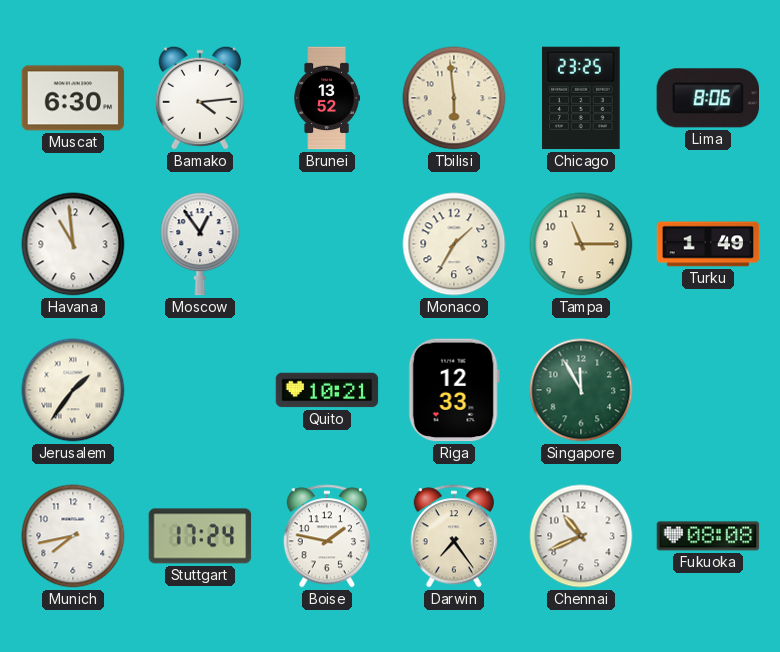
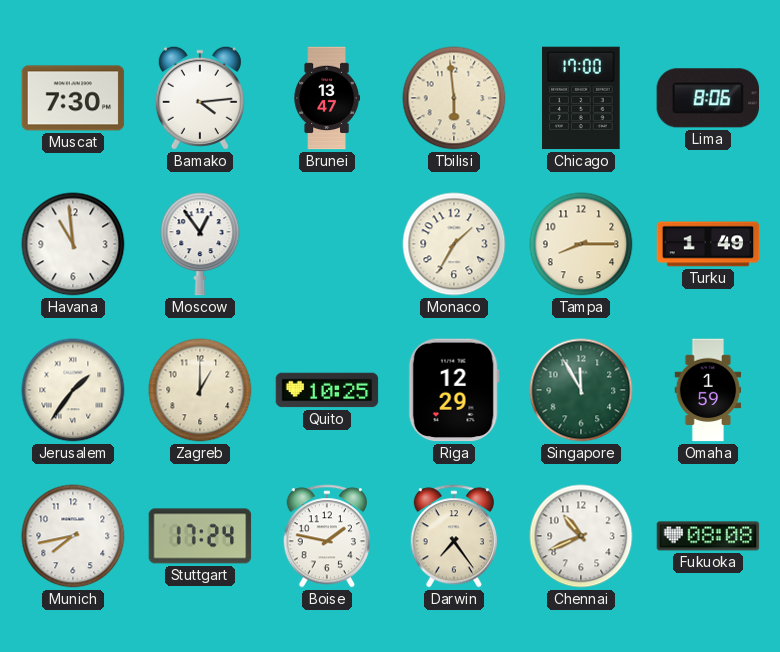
Muscat: 6:30 -> 7:30
Brunei: 13:52 -> 13:47
Chicago: 23:25 -> 17:00
Tampa: 11:15 -> 8:15
Zagreb: none -> 1:00
Quito: 10:21 -> 10:25
Riga: 12:33 -> 12:29
Omaha: none -> 1:59
